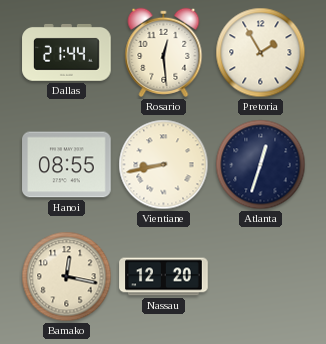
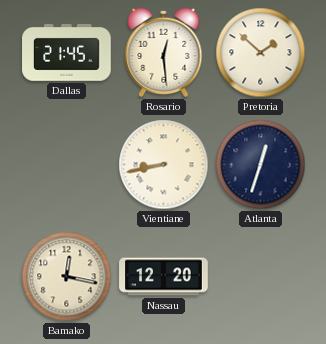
Dallas: 21:44 -> 21:45
Pretoria: 1:55 -> 1:52
Hanoi: 08:55 -> none
